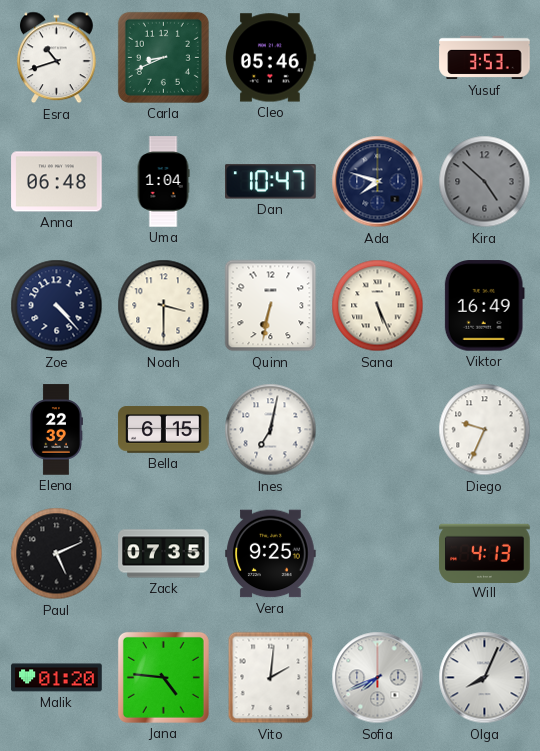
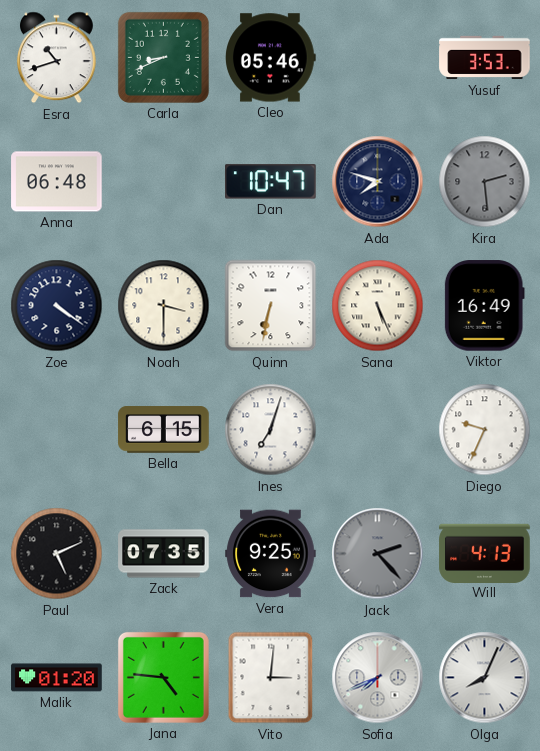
Uma: 1:04 -> none
Kira: 4:52 -> 2:29
Zoe: 4:23 -> 4:21
Elena: 22:39 -> none
Ines: 7:02 -> 7:03
Jack: none -> 2:23
Vito: 2:01 -> 3:01
